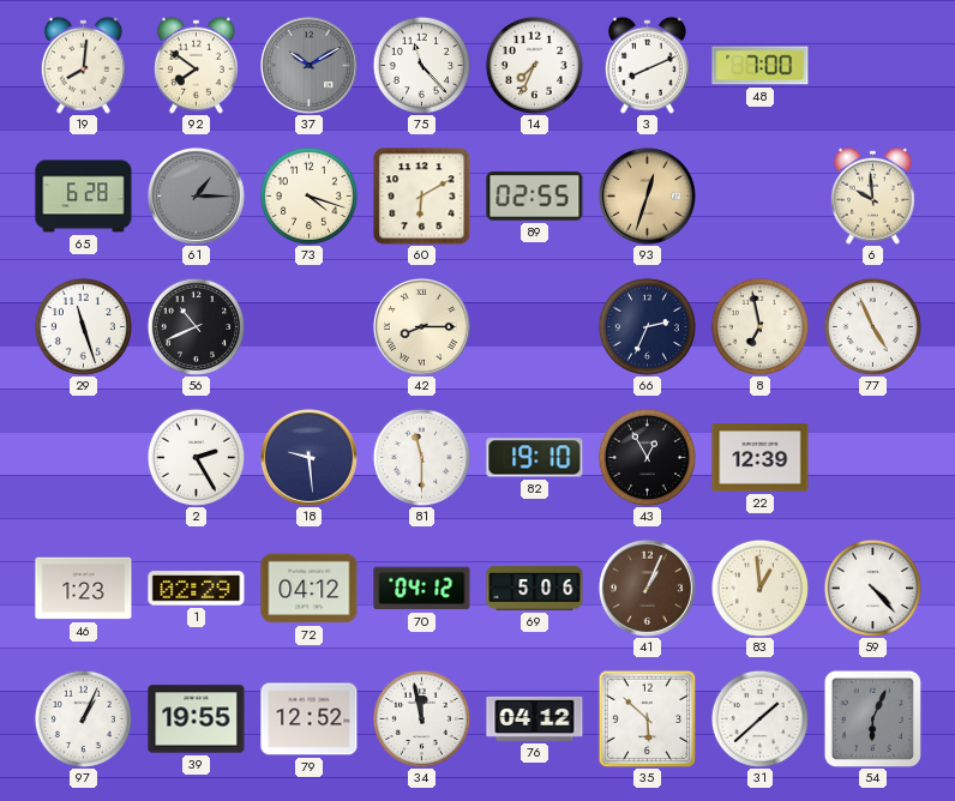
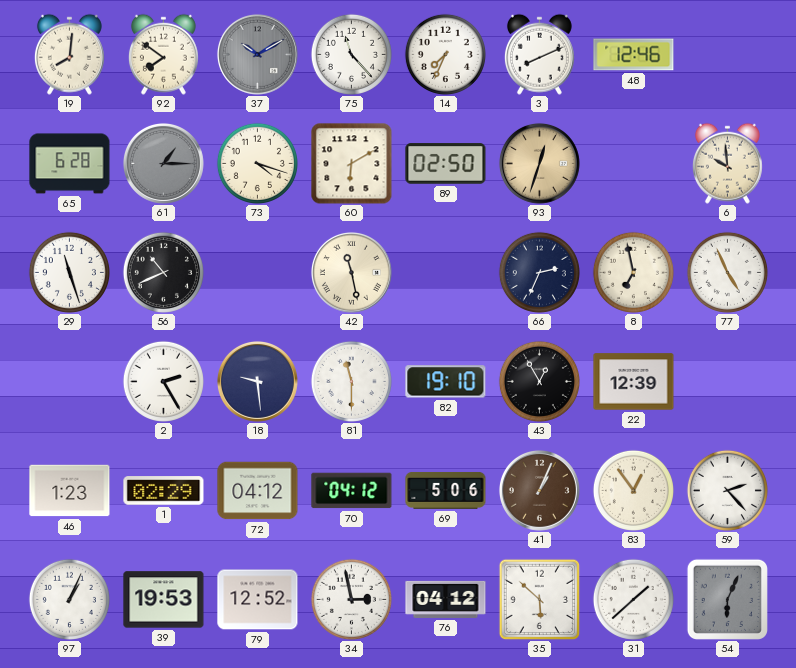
48: 7:00 -> 12:46
89: 02:55 -> 02:50
42: 8:15 -> 11:28
83: 12:59 -> 12:54
59: 4:23 -> 2:23
39: 19:55 -> 19:53
34: 11:58 -> 2:58
